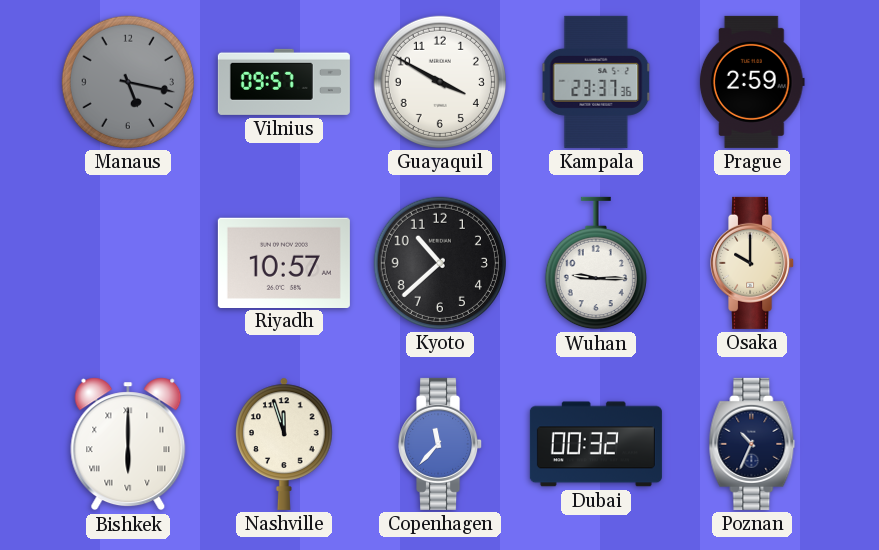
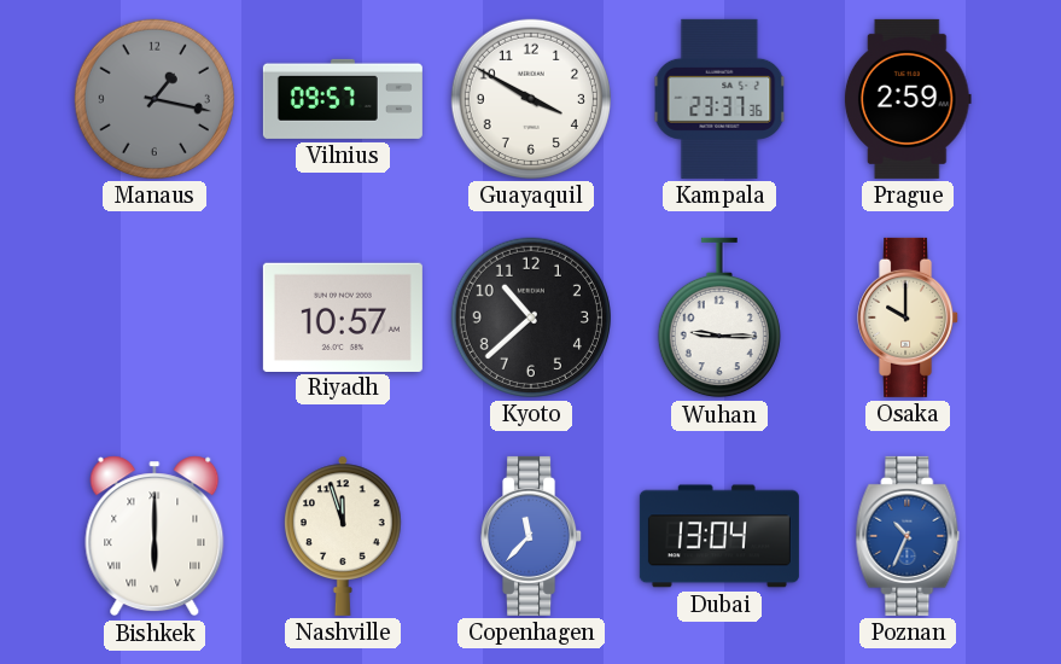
Manaus: 5:17 -> 1:17
Dubai: 00:32 -> 13:04
Poznan dial: navy -> blue
